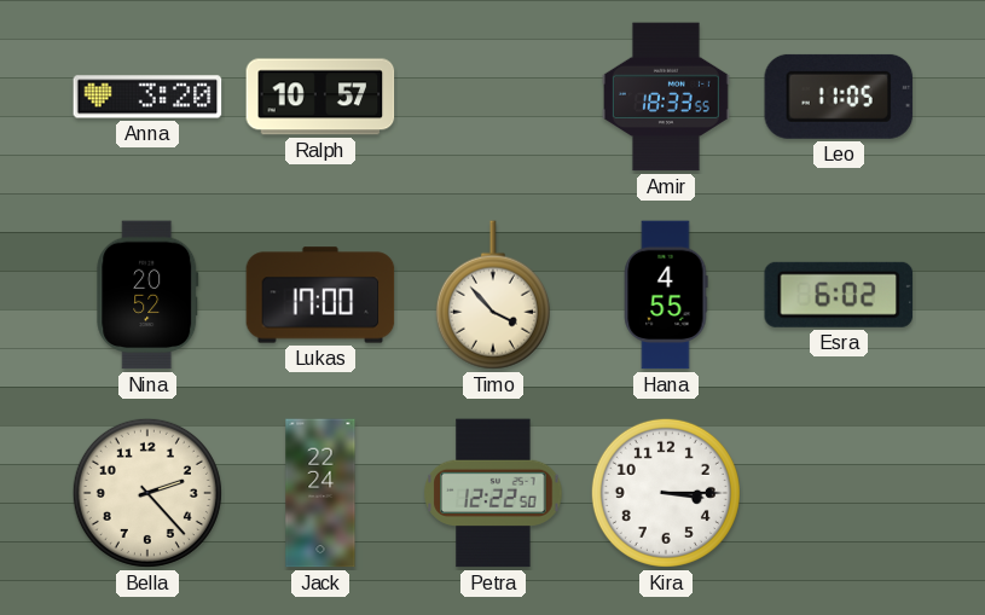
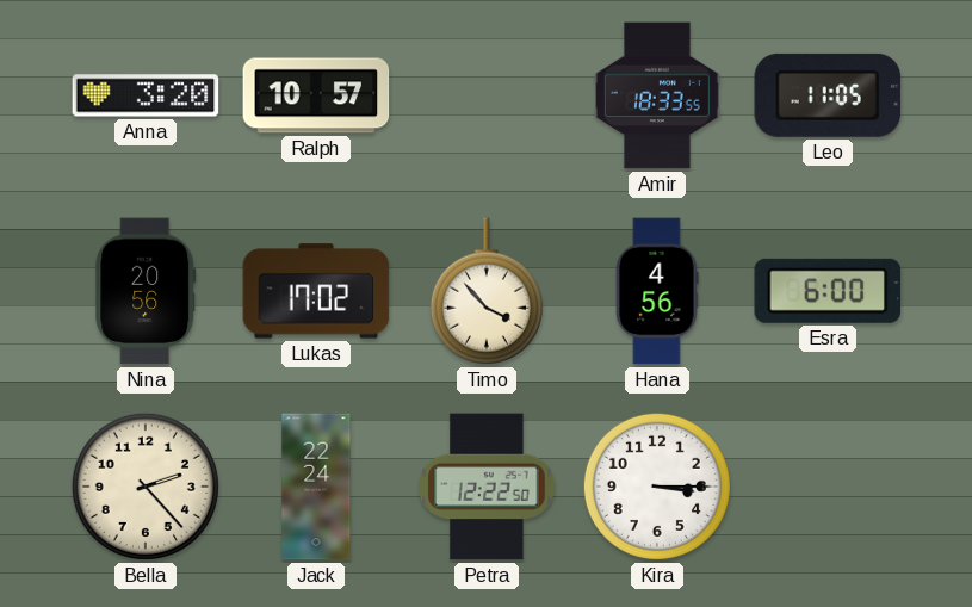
Nina: 20:52 -> 20:56
Lukas: 17:00 -> 17:02
Hana: 4:55 -> 4:56
Esra: 6:02 -> 6:00
